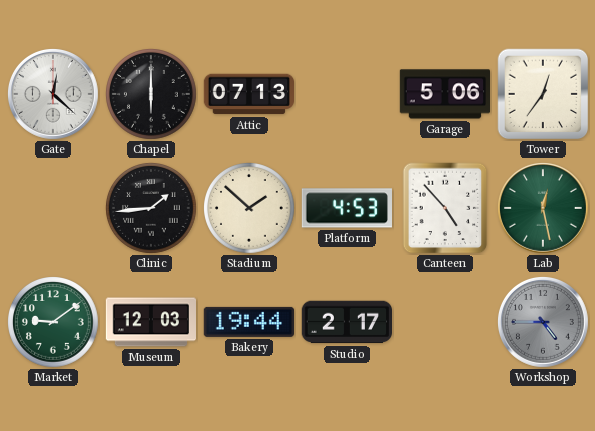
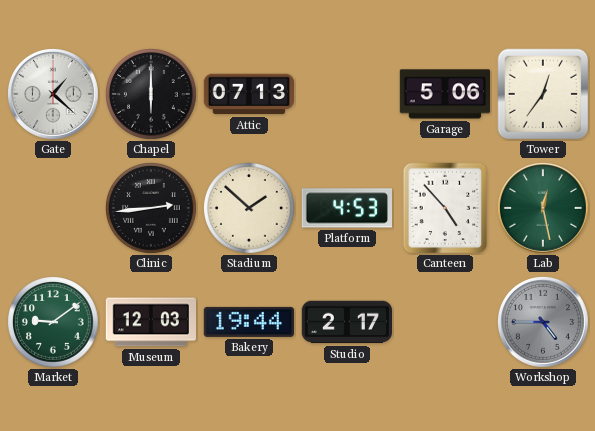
Gate: 12:22 -> 1:22
Clinic: 1:44 -> 2:44
